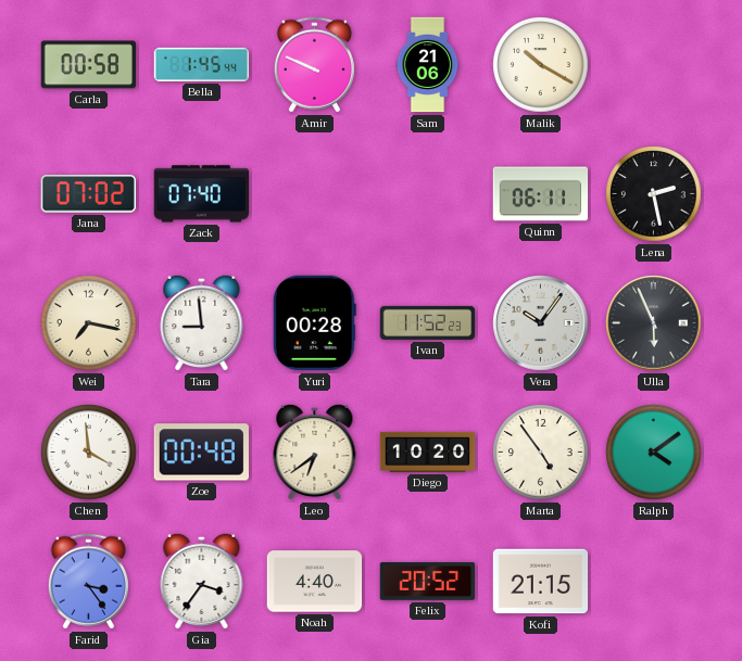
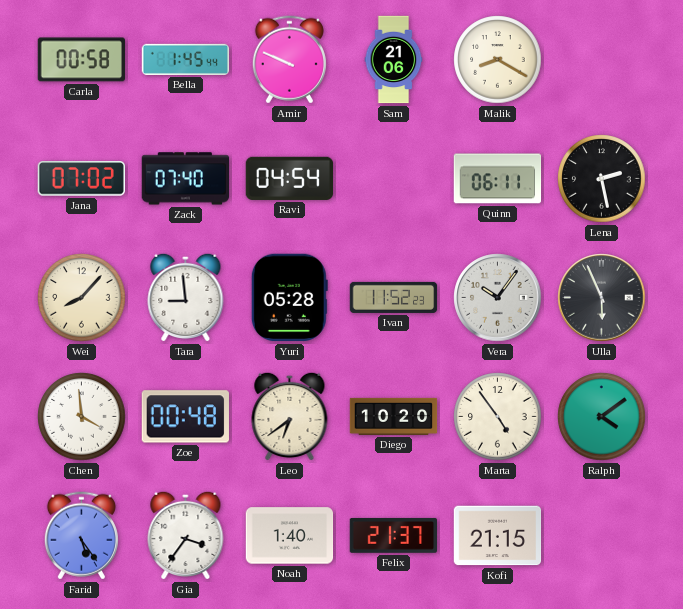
Malik: 10:20 -> 8:20
Ravi: none -> 04:54
Wei: 7:17 -> 8:07
Yuri: 00:28 -> 05:28
Farid: 3:24 -> 5:24
Noah: 4:40 -> 1:40
Felix: 20:52 -> 21:37
